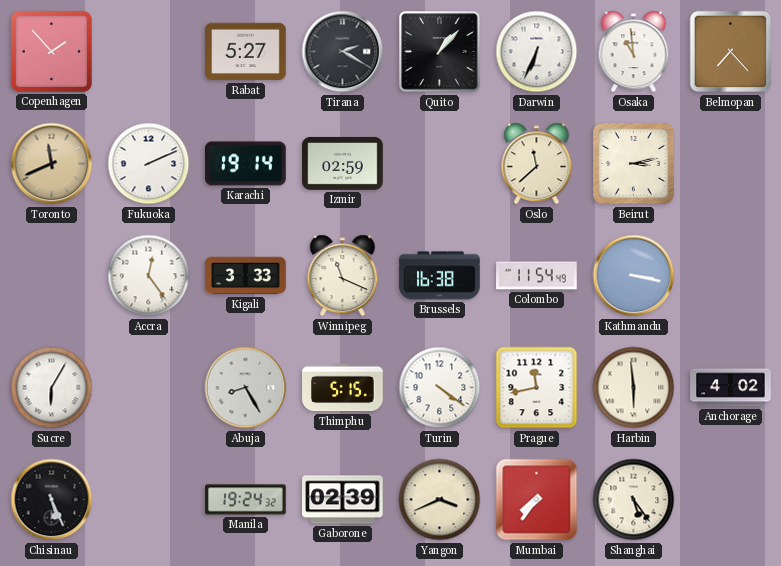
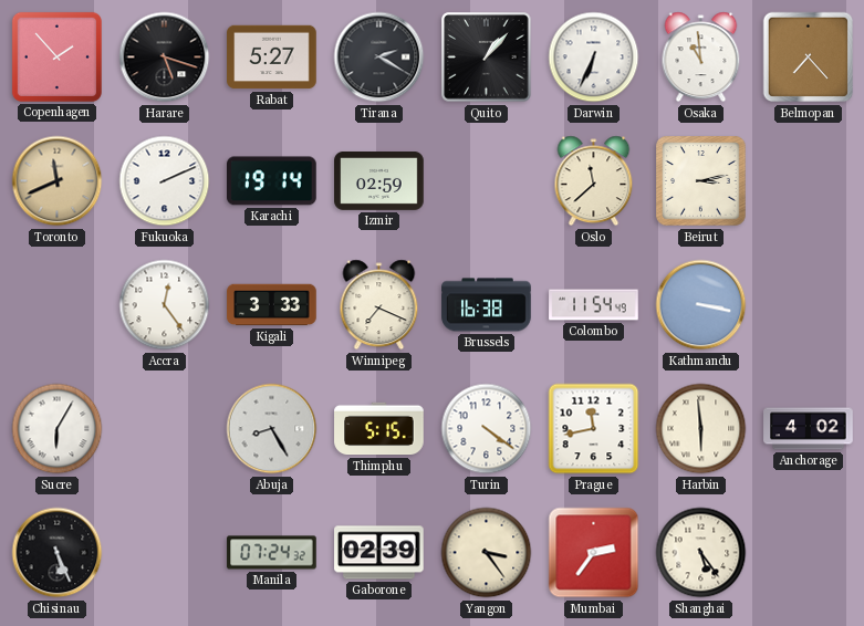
Harare: none -> 5:18
Winnipeg: 11:19 -> 7:19
Manila: 19:24 -> 07:24
Yangon: 3:41 -> 3:24
Mumbai: 7:36 -> 2:36
